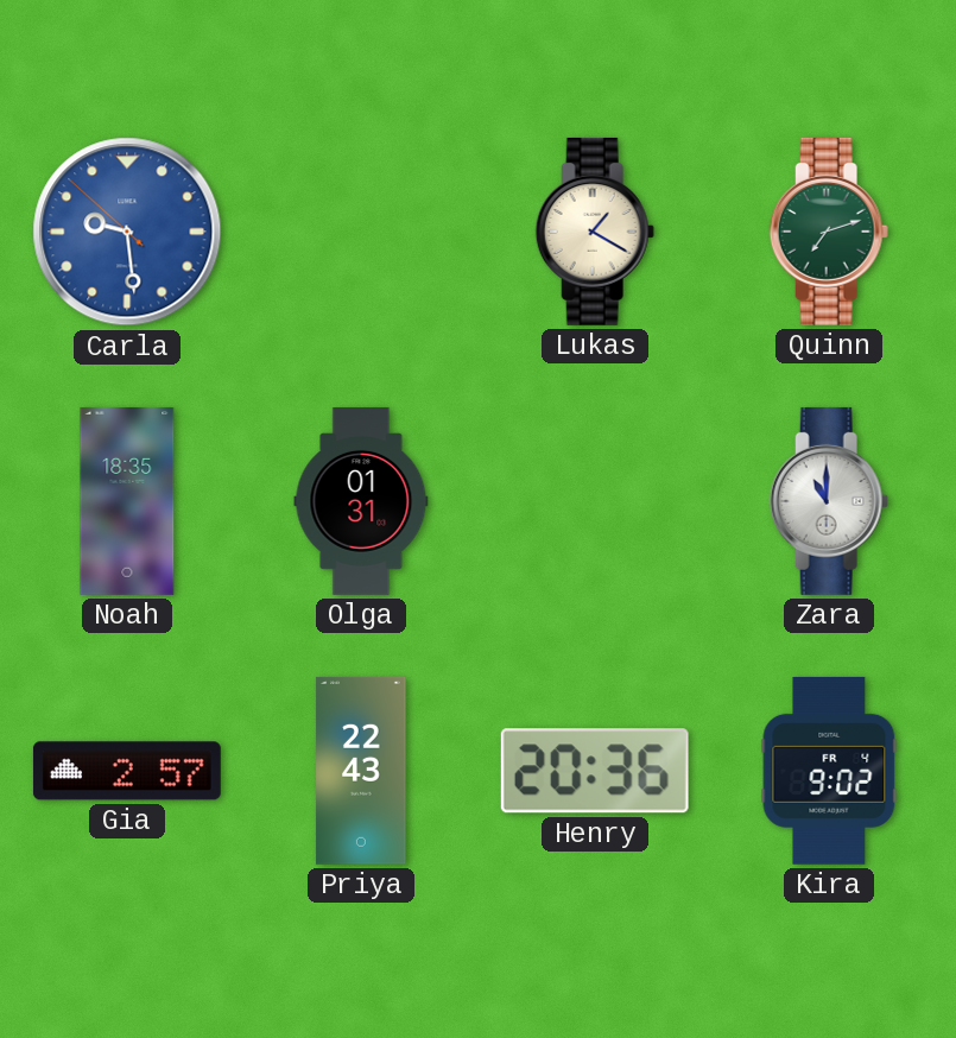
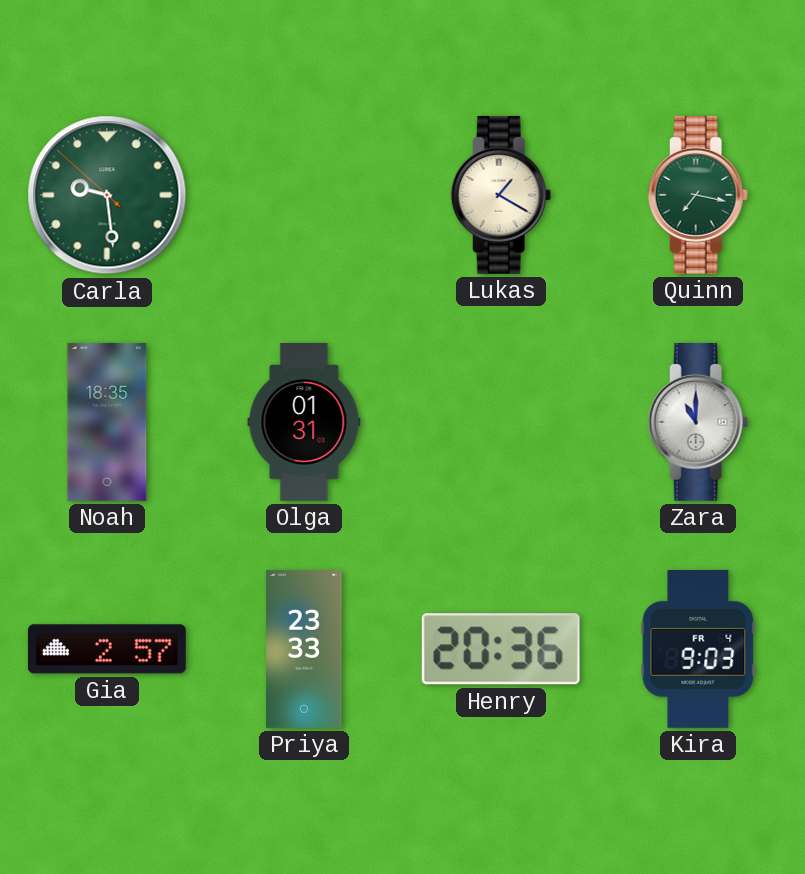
Carla dial: blue -> green
Quinn: 7:12 -> 7:17
Priya: 22:43 -> 23:33
Kira: 9:02 -> 9:03
